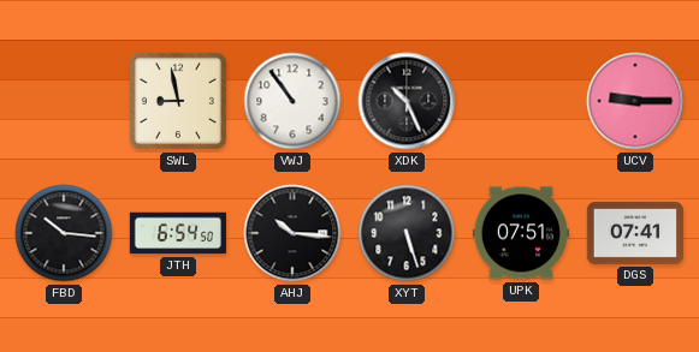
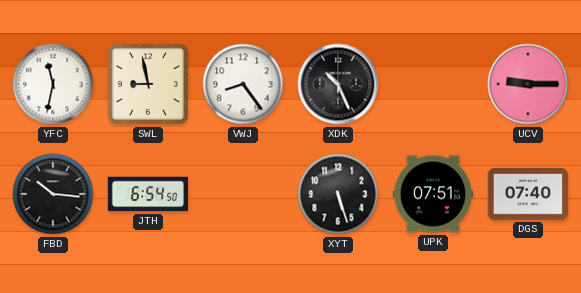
YFC: none -> 11:32
VWJ: 10:54 -> 8:24
AHJ: 10:16 -> none
DGS: 07:41 -> 07:40
